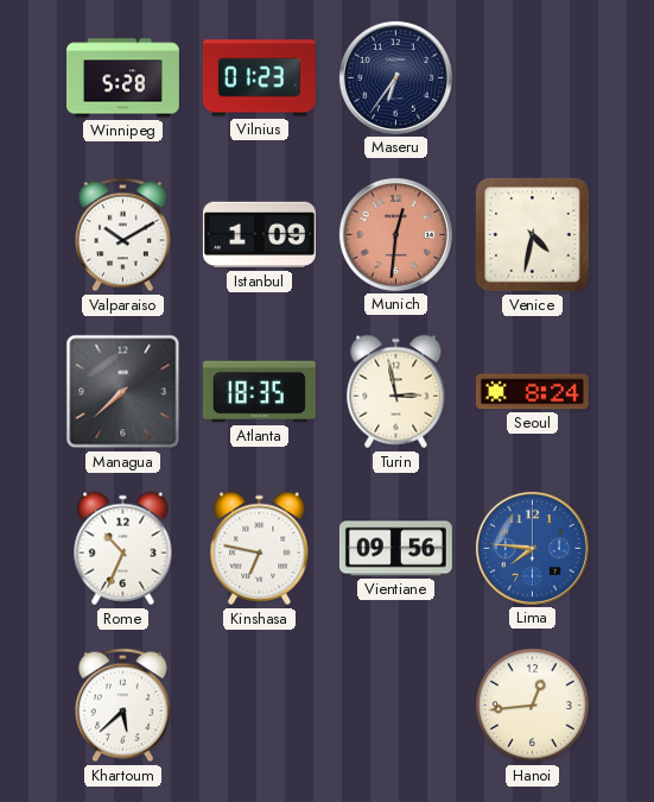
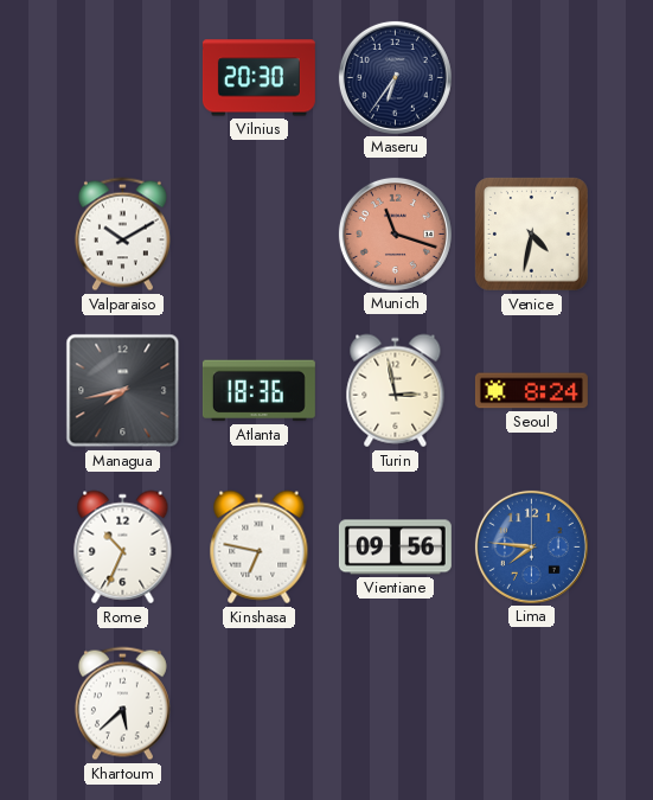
Winnipeg: 5:28 -> none
Vilnius: 01:23 -> 20:30
Istanbul: 1:09 -> none
Munich: 12:31 -> 11:18
Managua: 7:38 -> 7:43
Atlanta: 18:35 -> 18:36
Hanoi: 12:44 -> none
